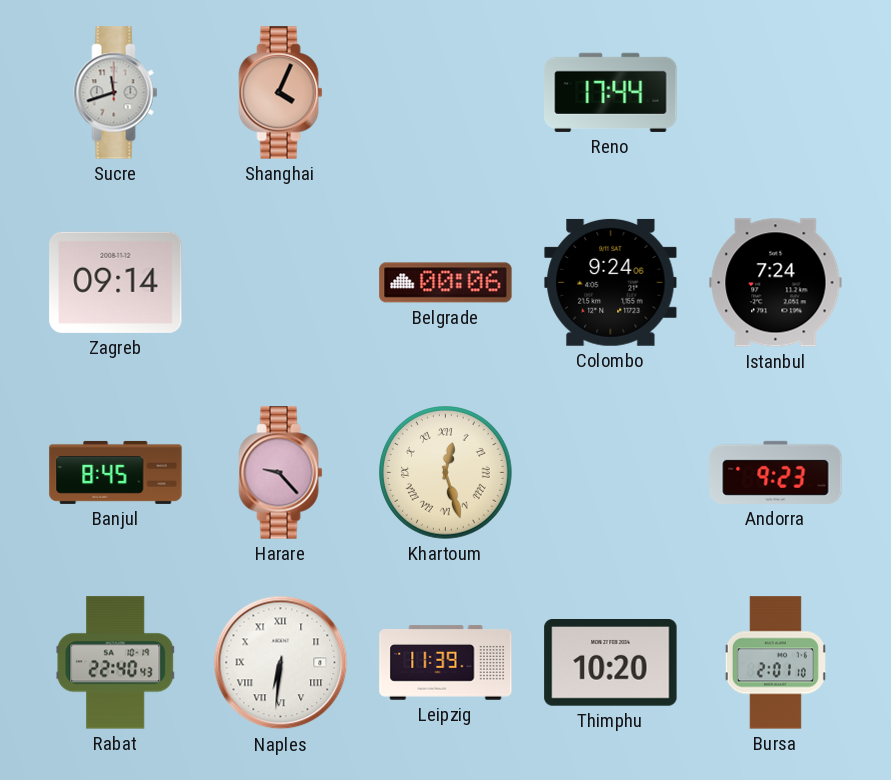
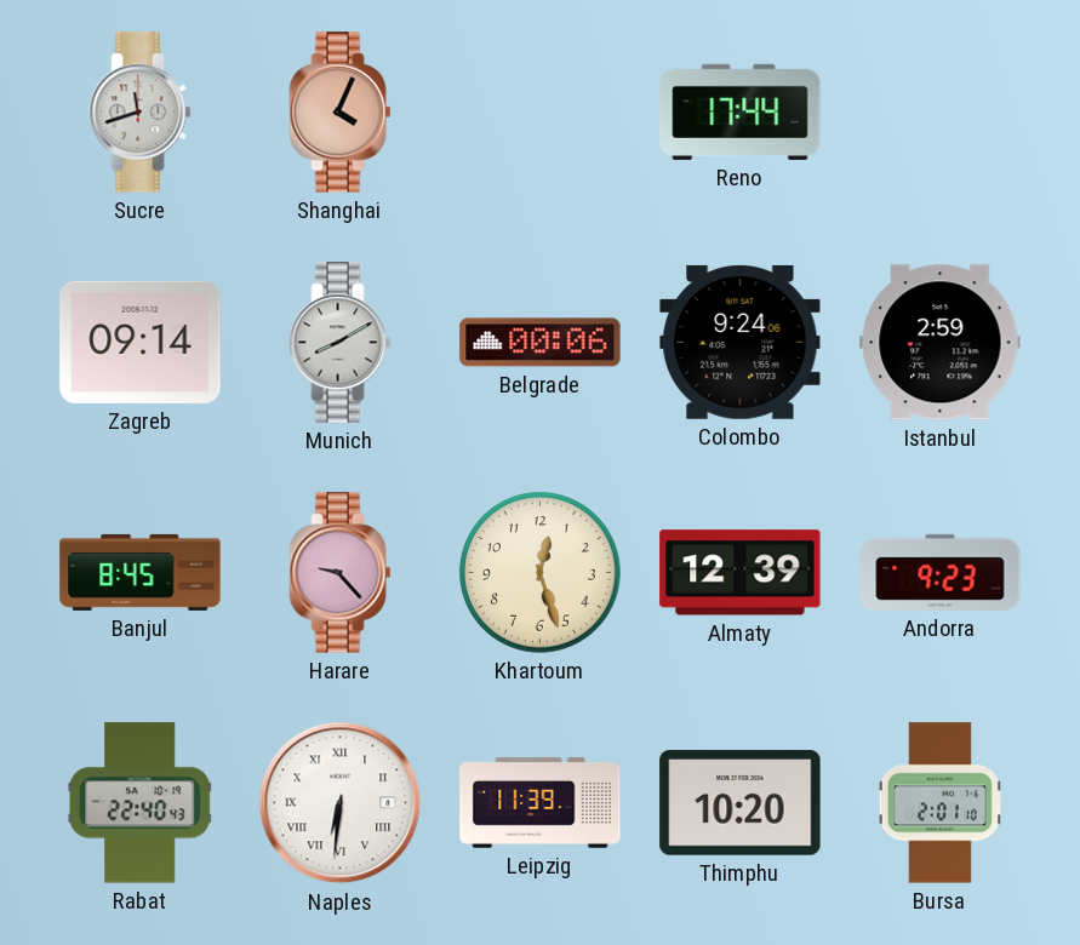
Munich: none -> 8:10
Istanbul: 7:24 -> 2:59
Khartoum numerals: Roman -> Arabic
Almaty: none -> 12:39
